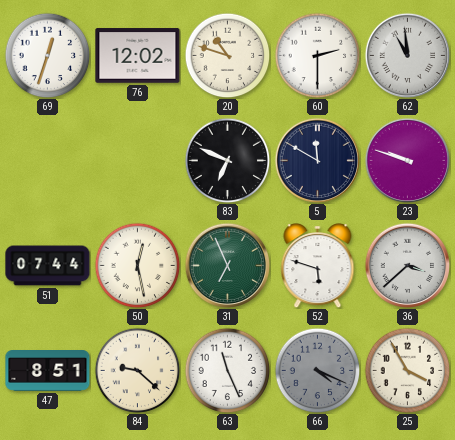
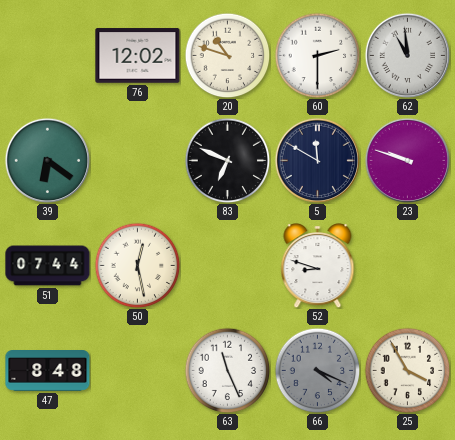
69: 12:33 -> none
39: none -> 6:21
31: 6:56 -> none
52: 5:48 -> 8:48
36: 3:38 -> none
47: 8:51 -> 8:48
84: 9:22 -> none
